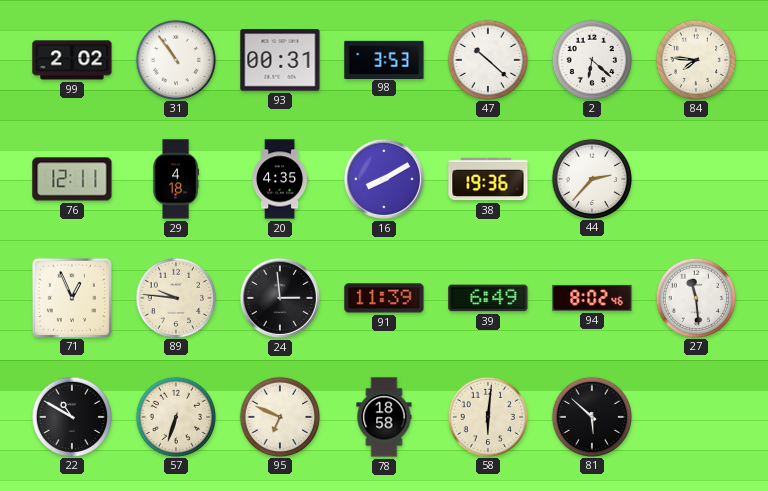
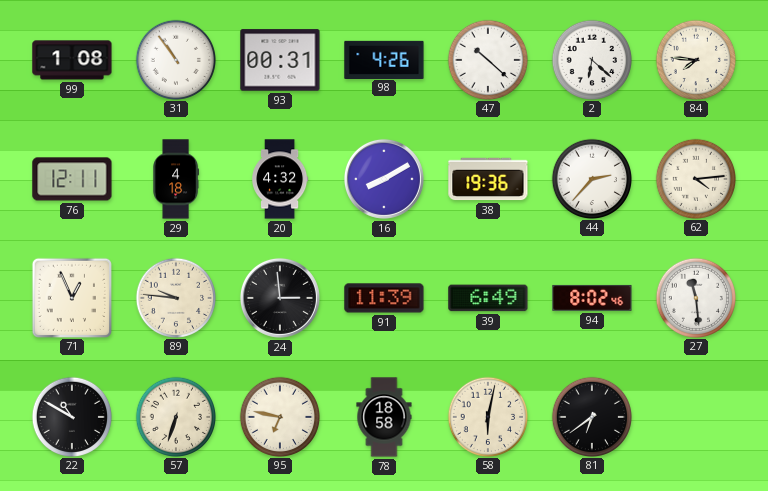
99: 2:02 -> 1:08
98: 3:53 -> 4:26
20: 4:35 -> 4:32
62: none -> 4:14
95: 6:49 -> 6:47
58: 6:01 -> 6:02
81: 5:52 -> 6:39
